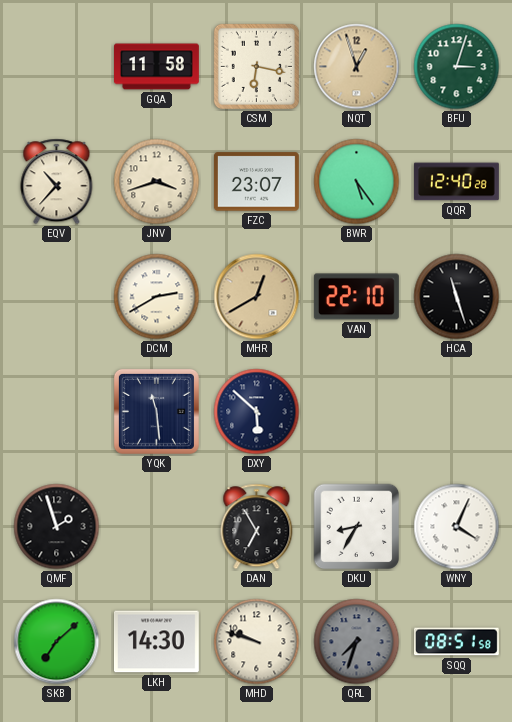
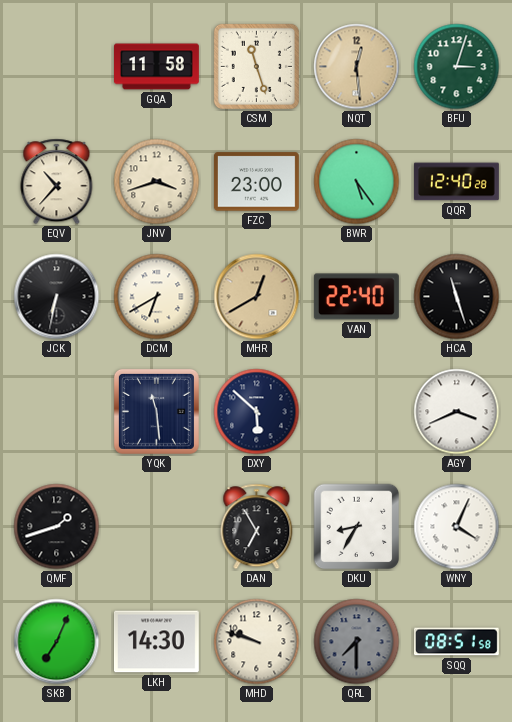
CSM: 6:17 -> 11:27
NQT: 12:57 -> 12:29
FZC: 23:07 -> 23:00
JCK: none -> 6:32
DCM: 2:40 -> 6:40
VAN: 22:10 -> 22:40
AGY: none -> 3:41
QMF: 1:57 -> 1:42
SKB: 7:08 -> 7:04
QRL: 7:33 -> 7:30
